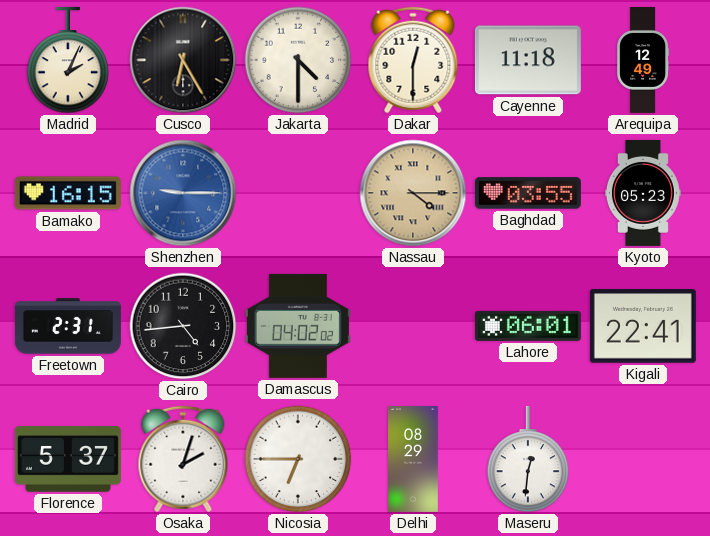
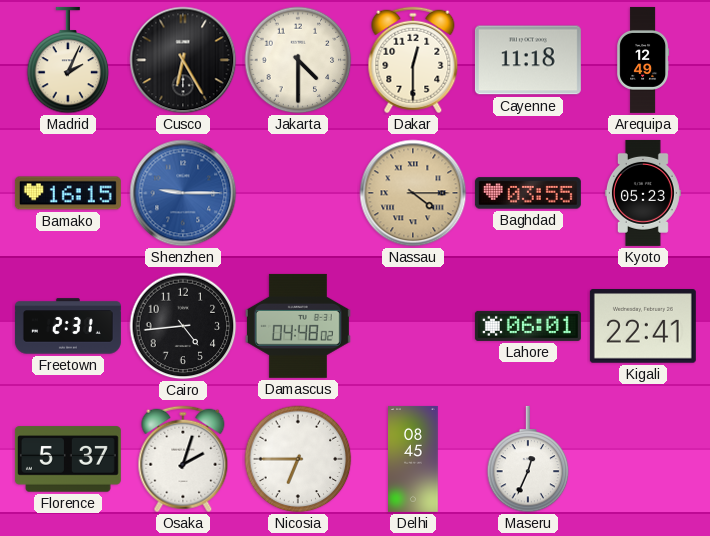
Damascus: 04:02 -> 04:48
Delhi: 08:29 -> 08:45
Maseru: 12:31 -> 12:34
